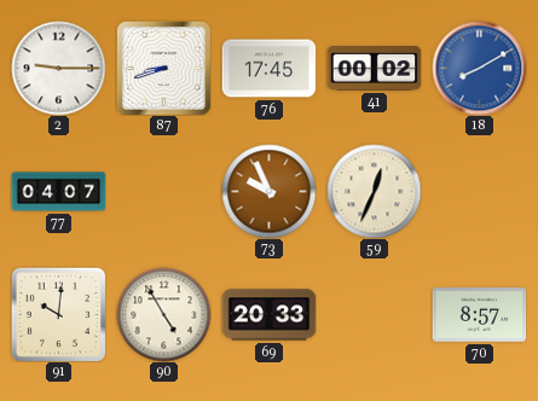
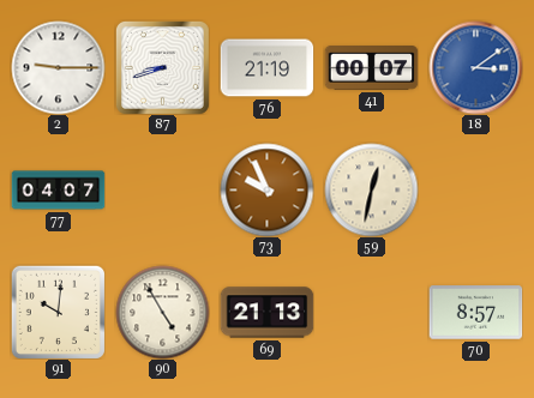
76: 17:45 -> 21:19
41: 00:02 -> 00:07
18: 8:10 -> 3:09
59: 12:34 -> 12:32
69: 20:33 -> 21:13
